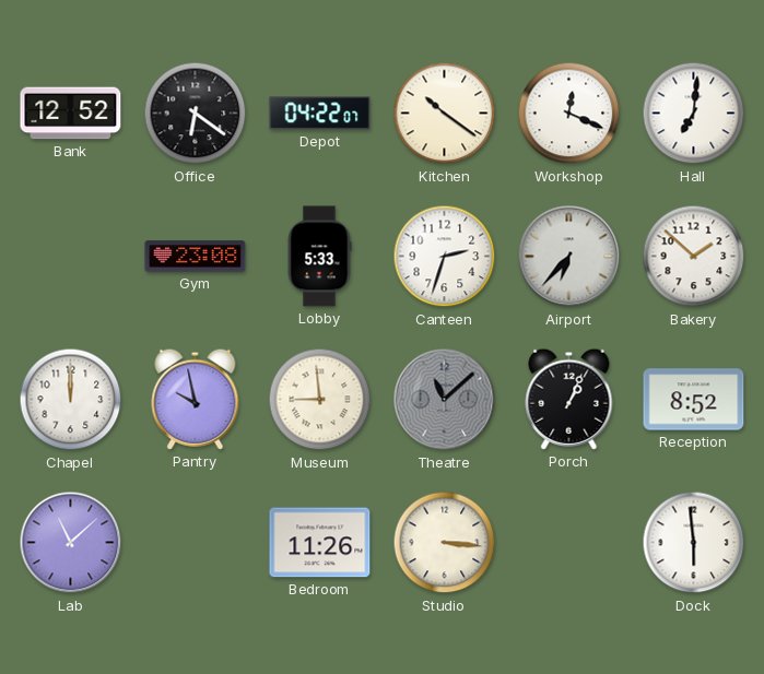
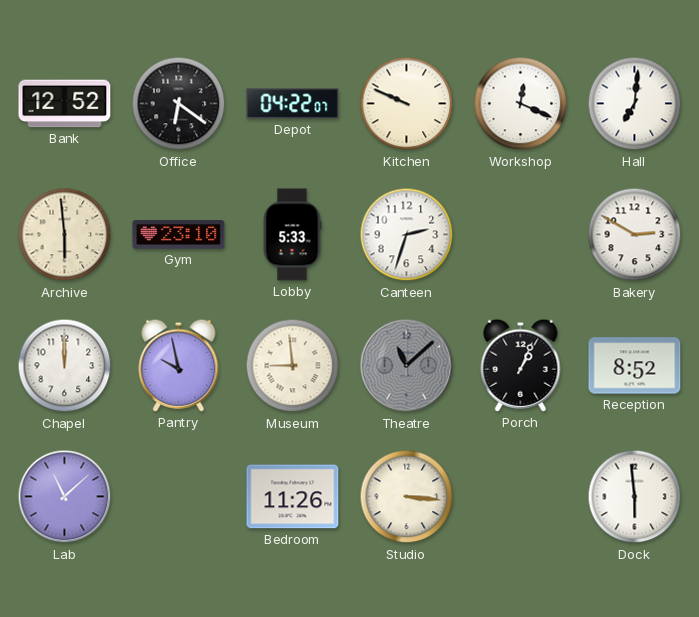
Kitchen: 10:21 -> 9:49
Archive: none -> 5:59
Gym: 23:08 -> 23:10
Airport: 6:37 -> none
Bakery: 1:52 -> 2:50
